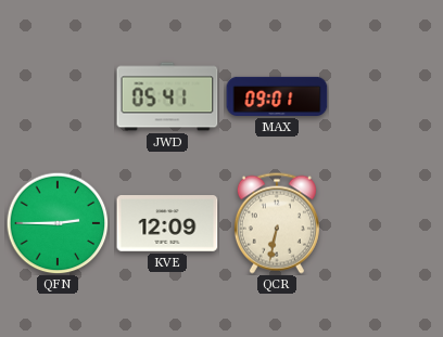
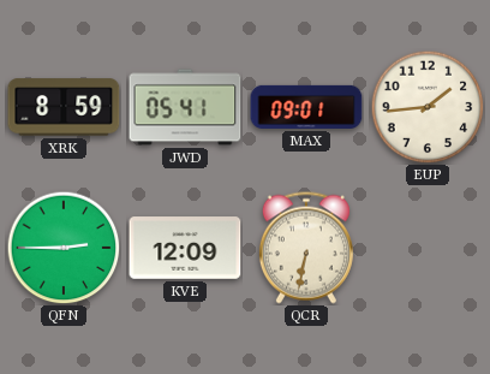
XRK: none -> 8:59
EUP: none -> 1:44
